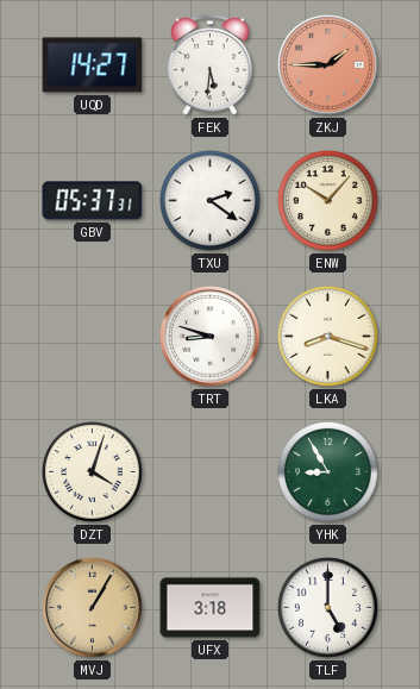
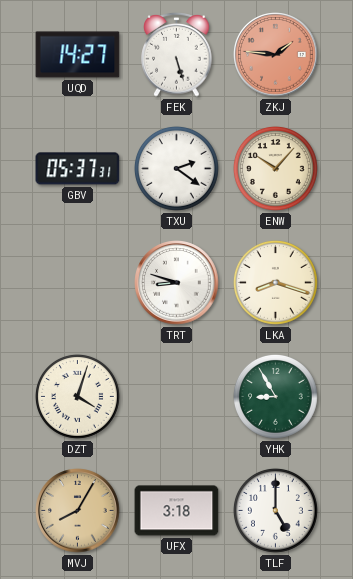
FEK: 5:31 -> 5:27
ZKJ: 1:45 -> 1:46
MVJ: 1:05 -> 8:05
